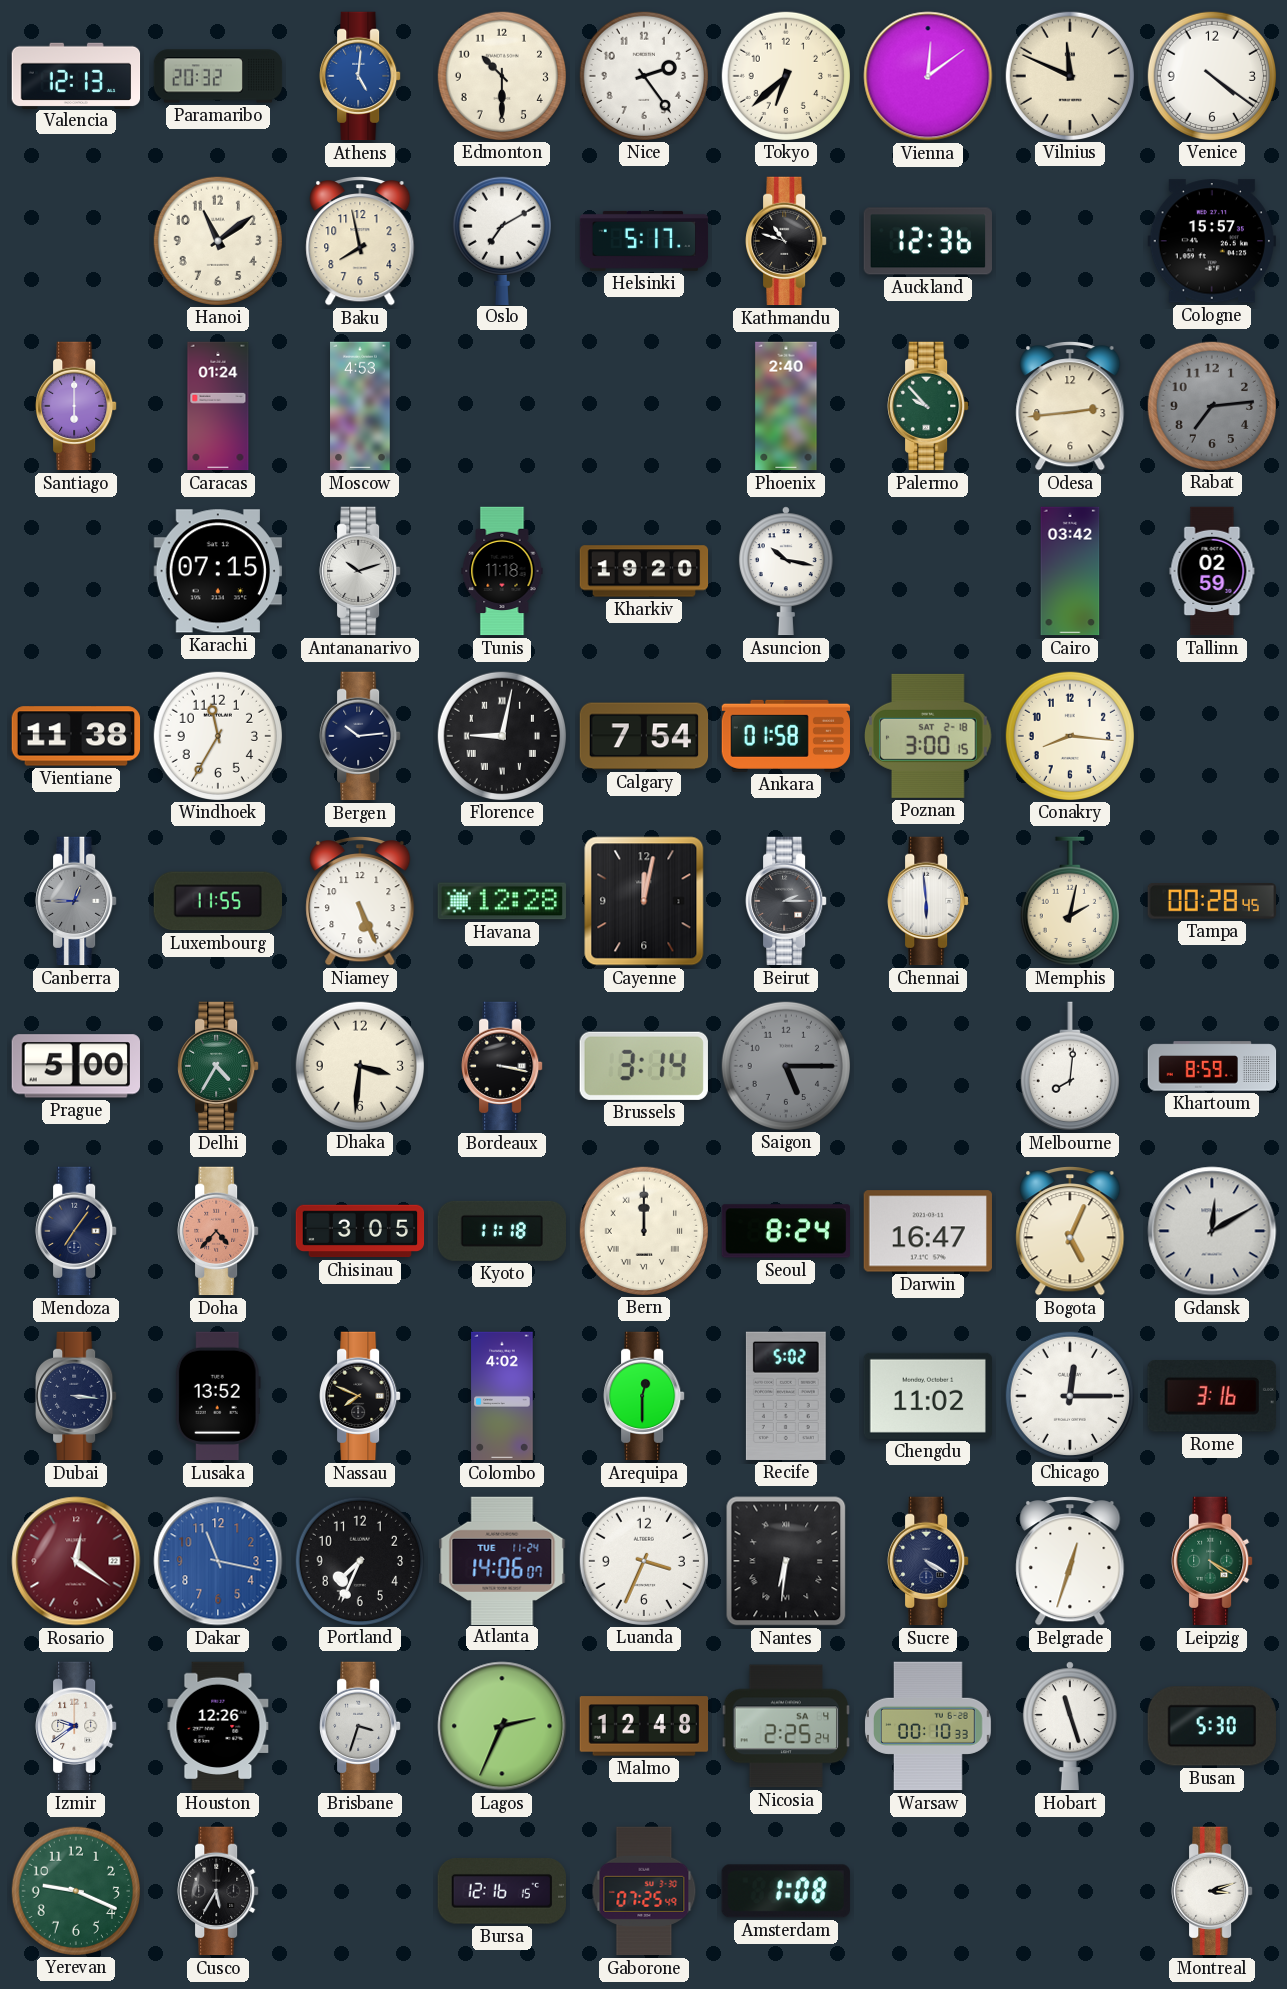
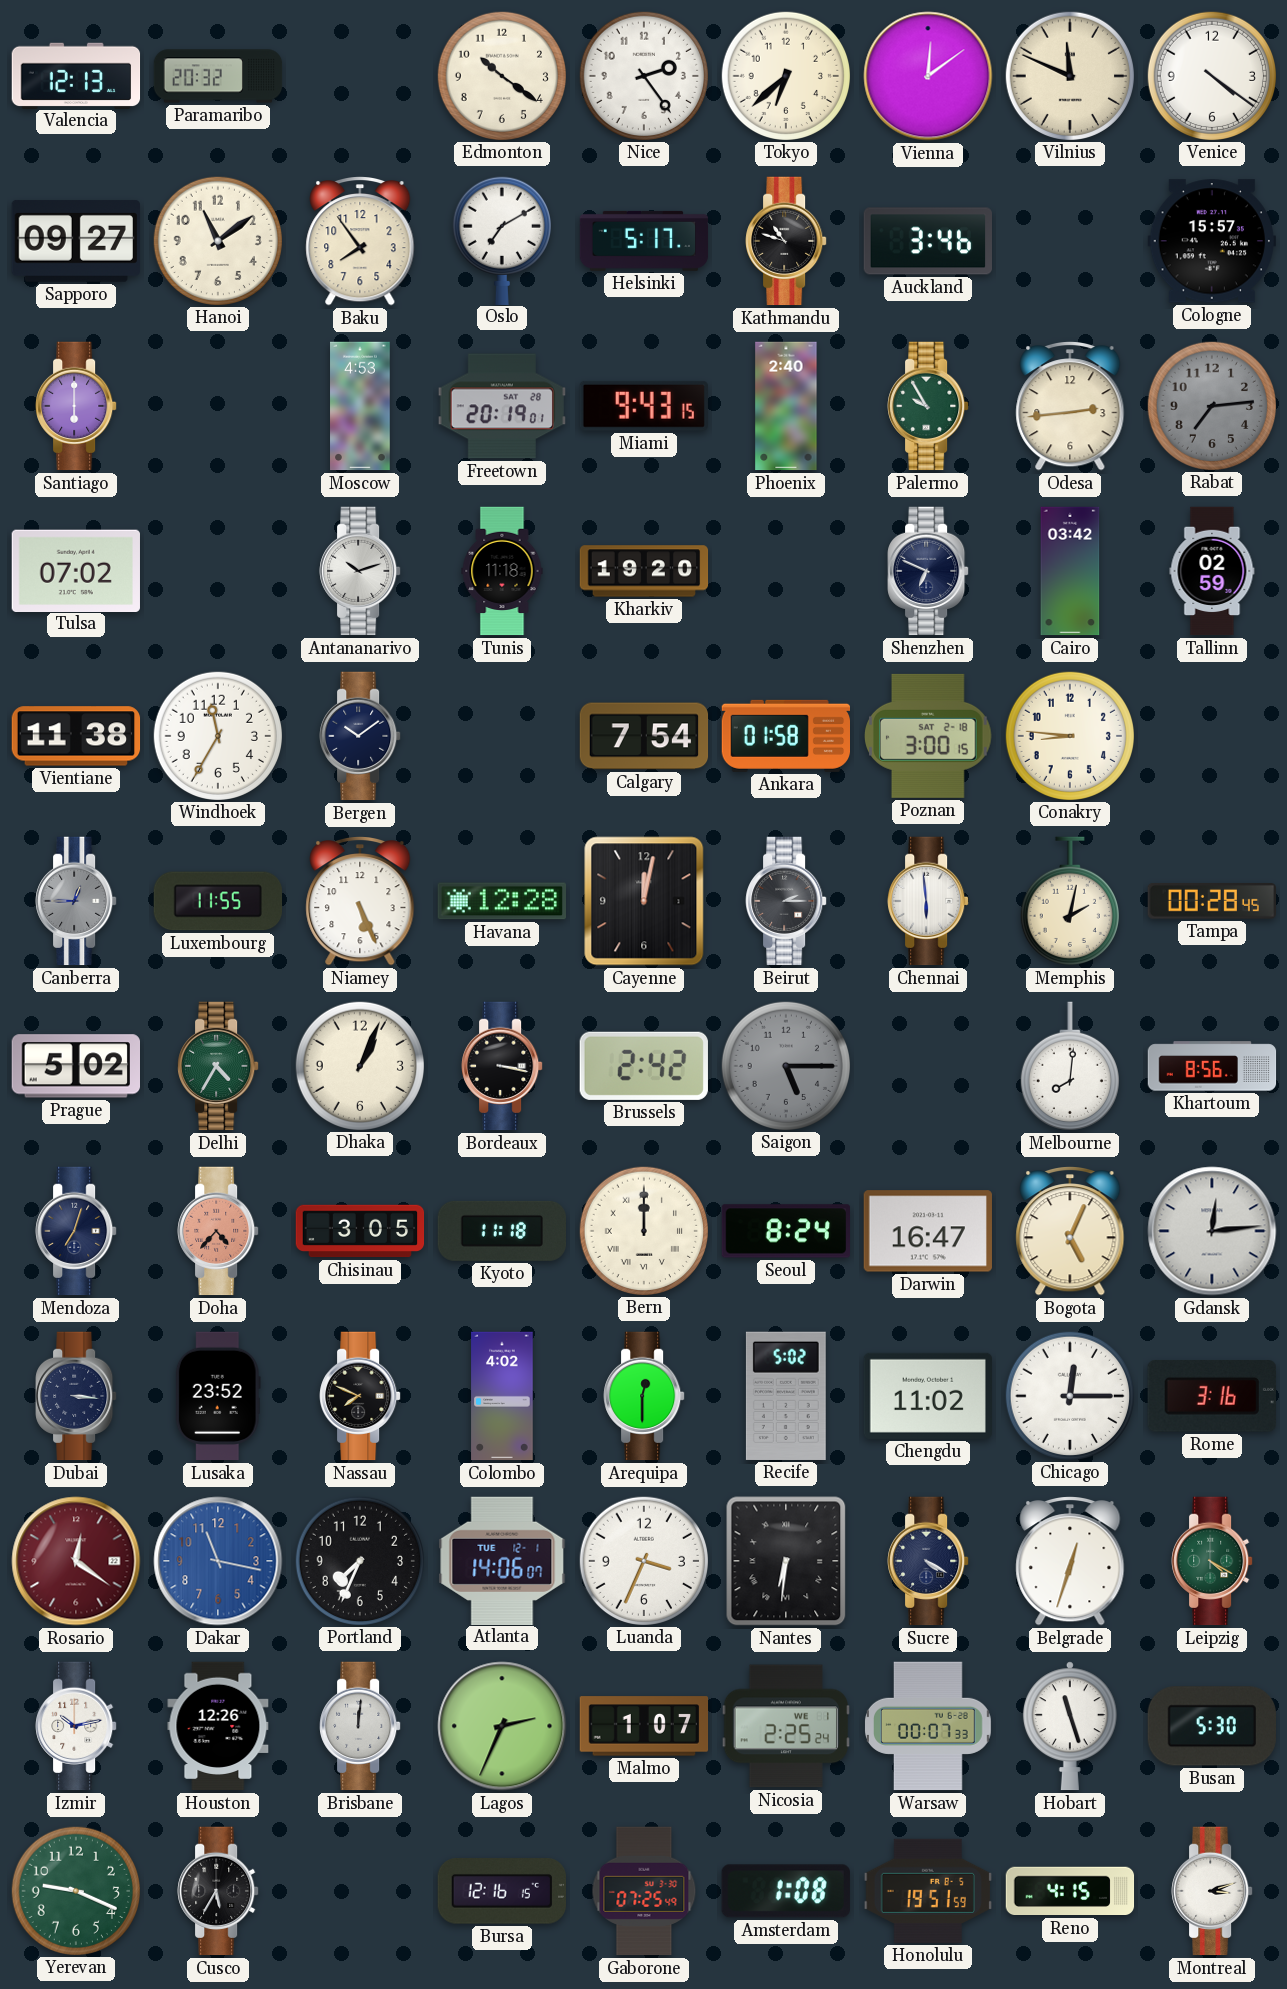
Athens: 5:01 -> none
Edmonton: 10:30 -> 10:21
Sapporo: none -> 09:27
Baku: 7:58 -> 7:54
Auckland: 12:36 -> 3:46
Caracas: 01:24 -> none
Freetown: none -> 20:19
Miami: none -> 9:43
Palermo: 9:53 -> 9:55
Tulsa: none -> 07:02
Karachi: 07:15 -> none
Asuncion: 10:17 -> none
Shenzhen: none -> 6:49
Bergen: 10:14 -> 10:09
Florence: 9:02 -> none
Conakry: 8:16 -> 8:46
Prague: 5:00 -> 5:02
Dhaka: 3:31 -> 1:04
Brussels: 3:14 -> 2:42
Khartoum: 8:59 -> 8:56
Mendoza: 7:06 -> 7:03
Gdansk: 12:10 -> 12:14
Lusaka: 13:52 -> 23:52
Atlanta date: TUE 11-24 -> TUE 12-1
Izmir: 9:39 -> 10:13
Brisbane: 3:33 -> 12:01
Malmo: 12:48 -> 1:07
Nicosia date: SA 4 -> WE 1
Warsaw: 00:10 -> 00:07
Honolulu: none -> 19:51
Reno: none -> 4:15
